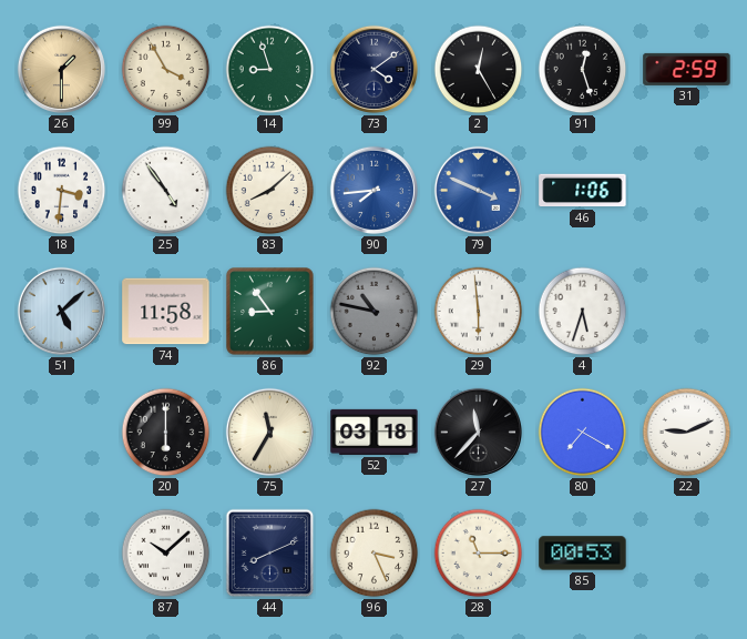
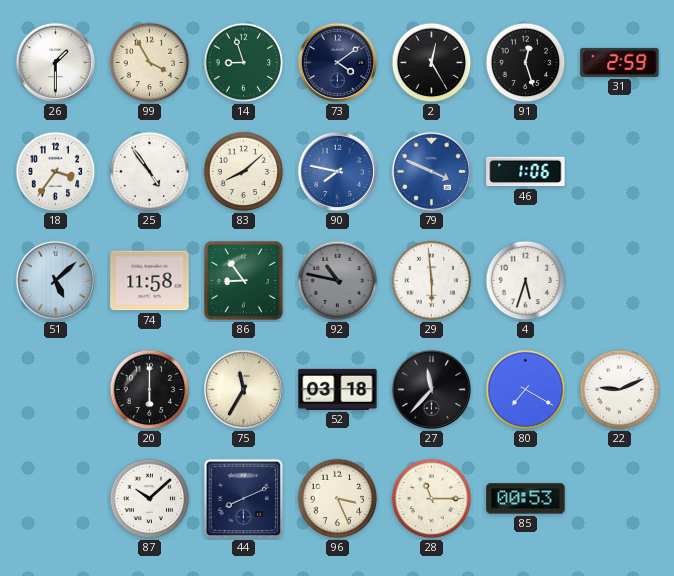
26 dial: champagne -> white
18: 3:31 -> 3:36
90: 7:44 -> 7:47
